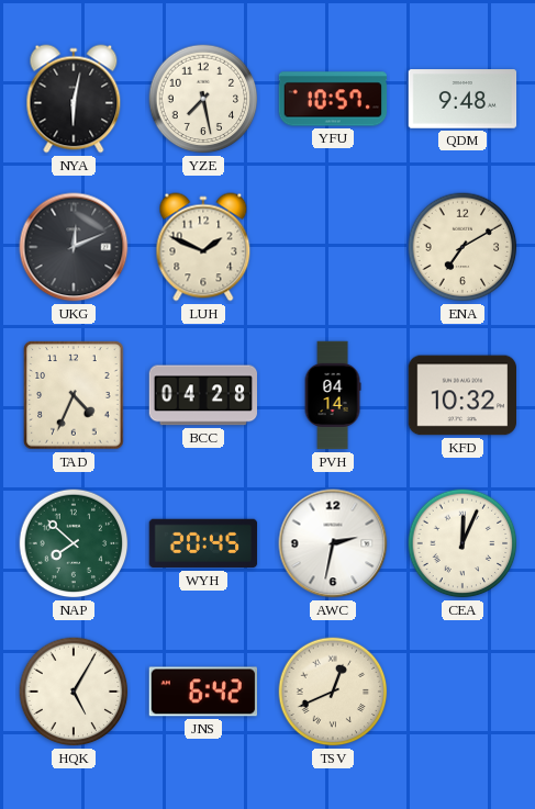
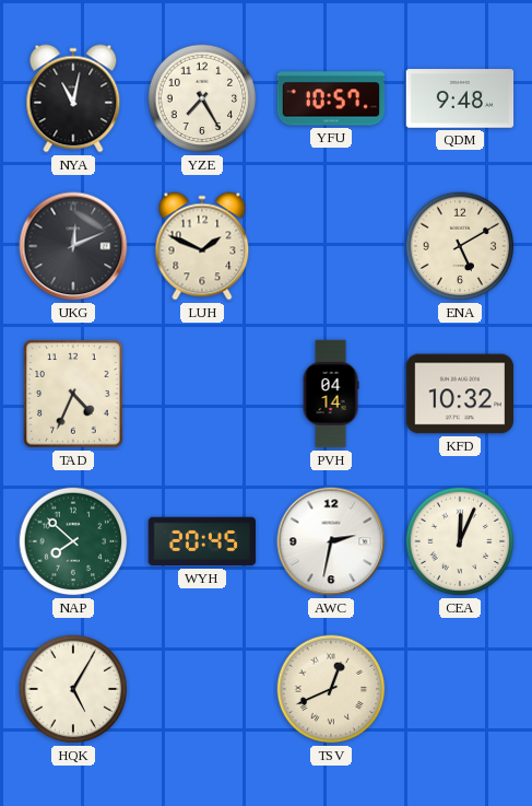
NYA: 6:02 -> 11:02
YZE: 7:28 -> 7:25
ENA: 7:10 -> 5:10
BCC: 04:28 -> none
JNS: 6:42 -> none
